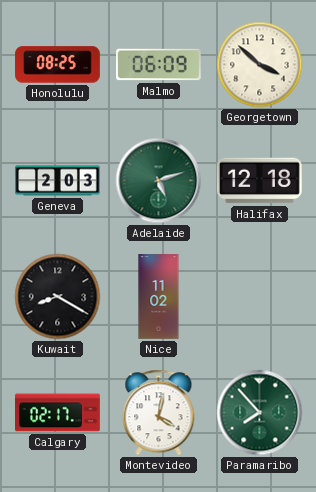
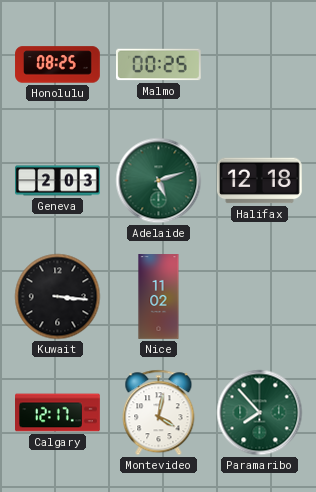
Malmo: 06:09 -> 00:25
Georgetown: 3:52 -> none
Kuwait: 8:20 -> 3:16
Calgary: 02:17 -> 12:17
